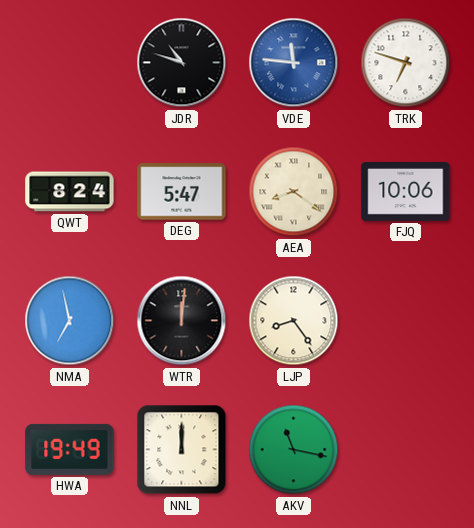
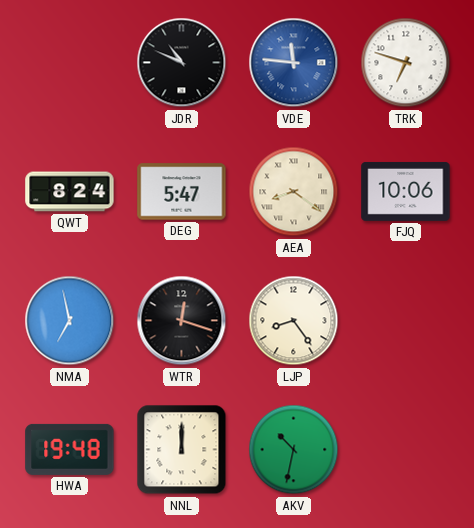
JDR: 10:48 -> 10:49
WTR: 12:01 -> 12:18
HWA: 19:49 -> 19:48
AKV: 11:17 -> 10:32
